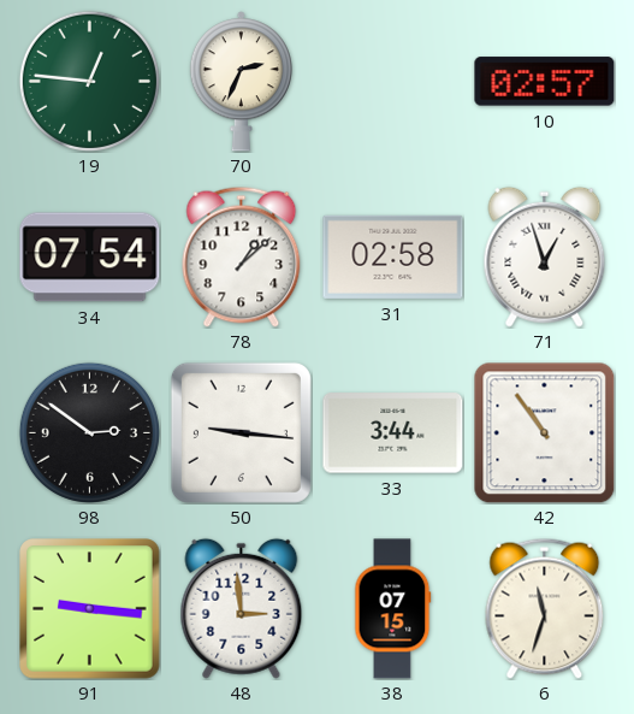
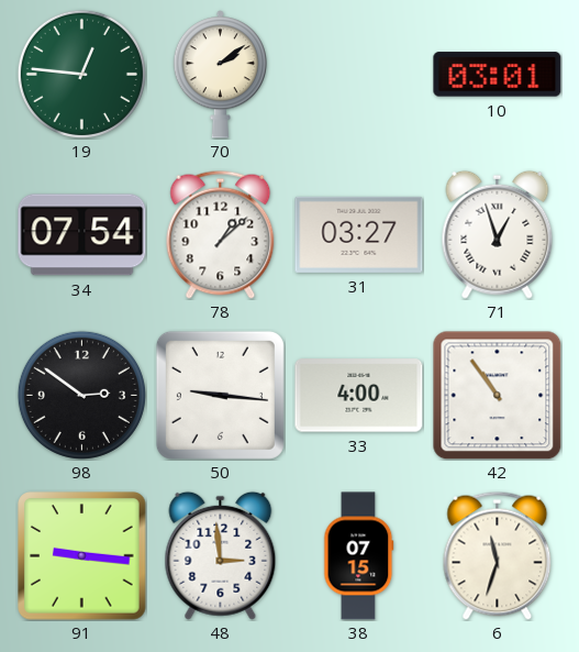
70: 2:34 -> 2:09
10: 02:57 -> 03:01
31: 02:58 -> 03:27
33: 3:44 -> 4:00
